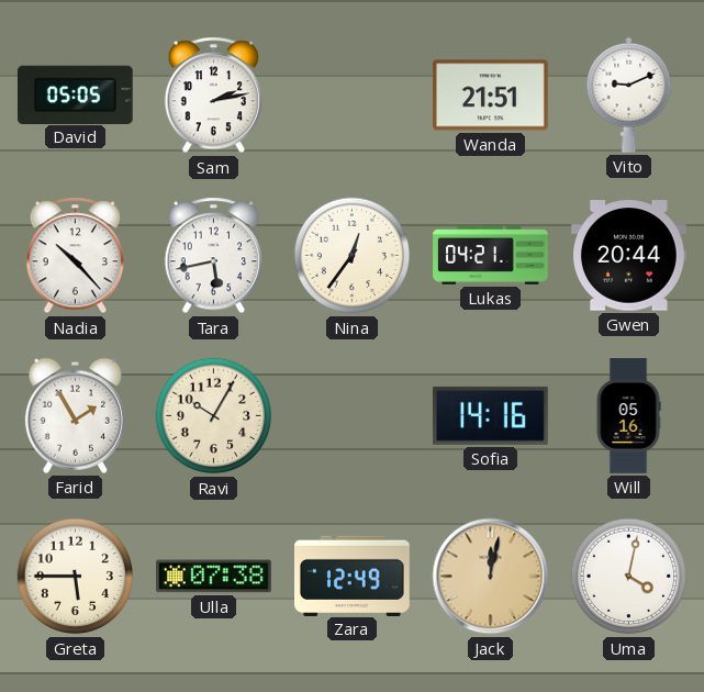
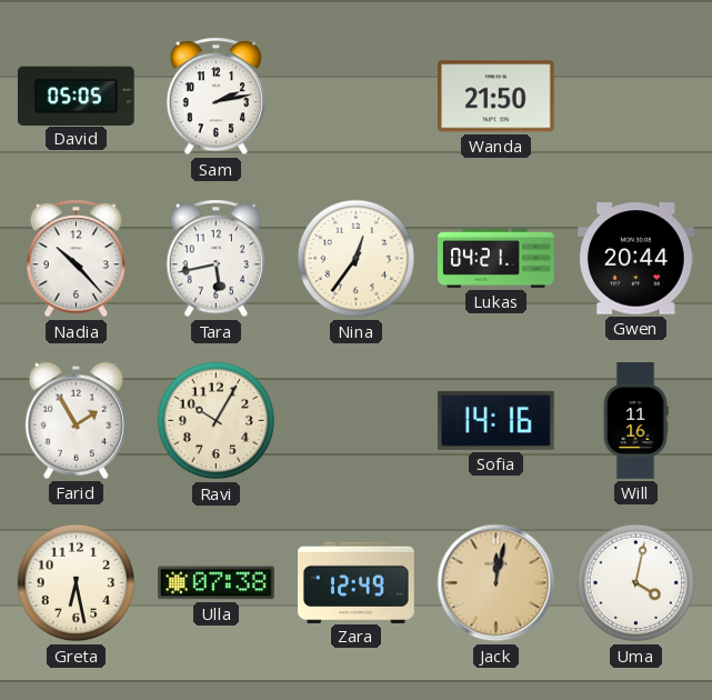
Wanda: 21:51 -> 21:50
Vito: 9:11 -> none
Will: 05:16 -> 11:16
Greta: 5:45 -> 6:28
